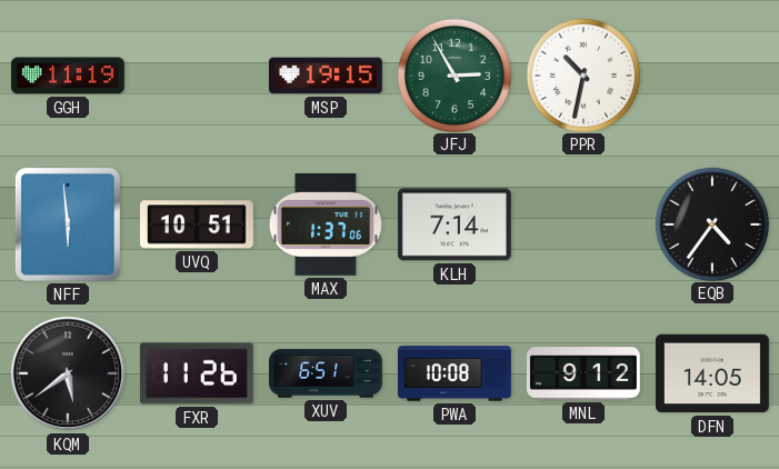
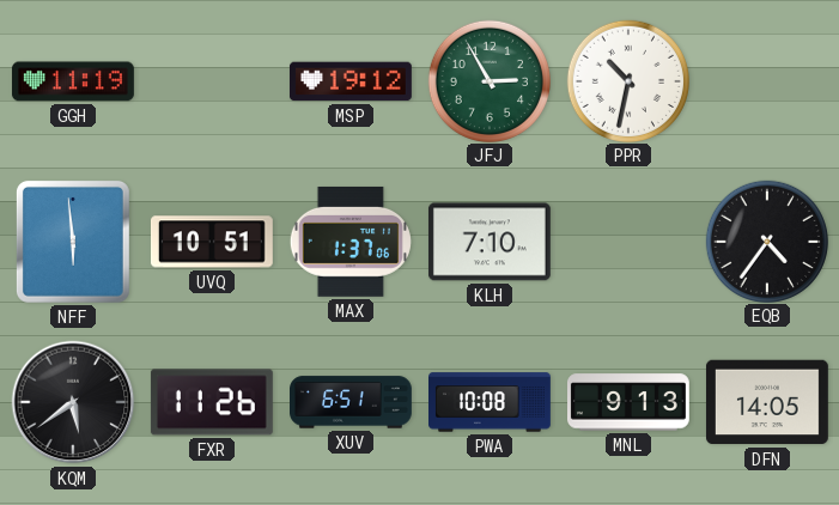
MSP: 19:15 -> 19:12
KLH: 7:14 -> 7:10
MNL: 9:12 -> 9:13
